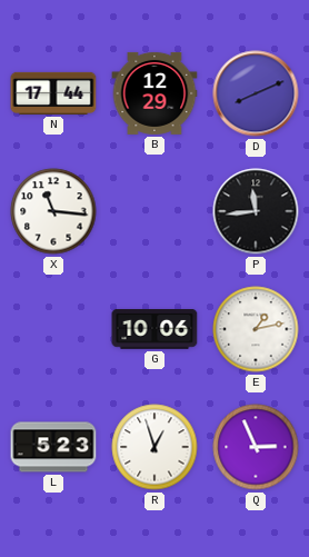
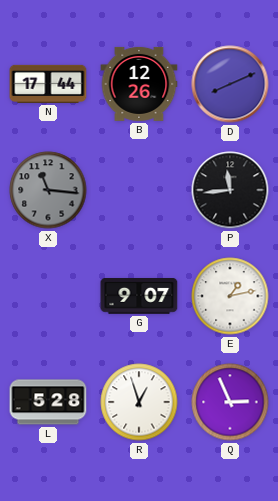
B: 12:29 -> 12:26
X dial: white -> grey
G: 10:06 -> 9:07
L: 5:23 -> 5:28
